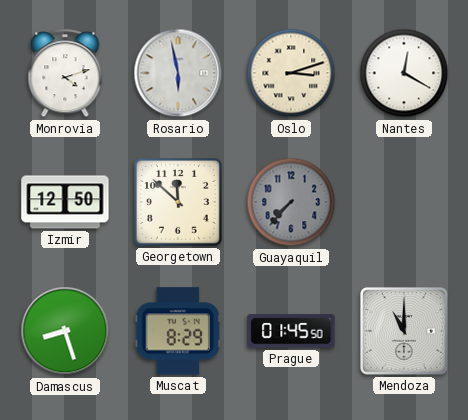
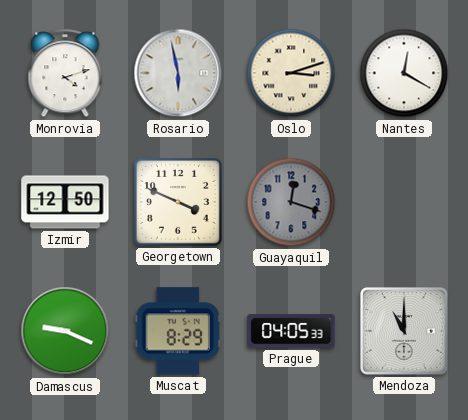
Georgetown: 11:52 -> 3:49
Guayaquil: 7:37 -> 12:18
Damascus: 8:27 -> 9:19
Prague: 01:45 -> 04:05
